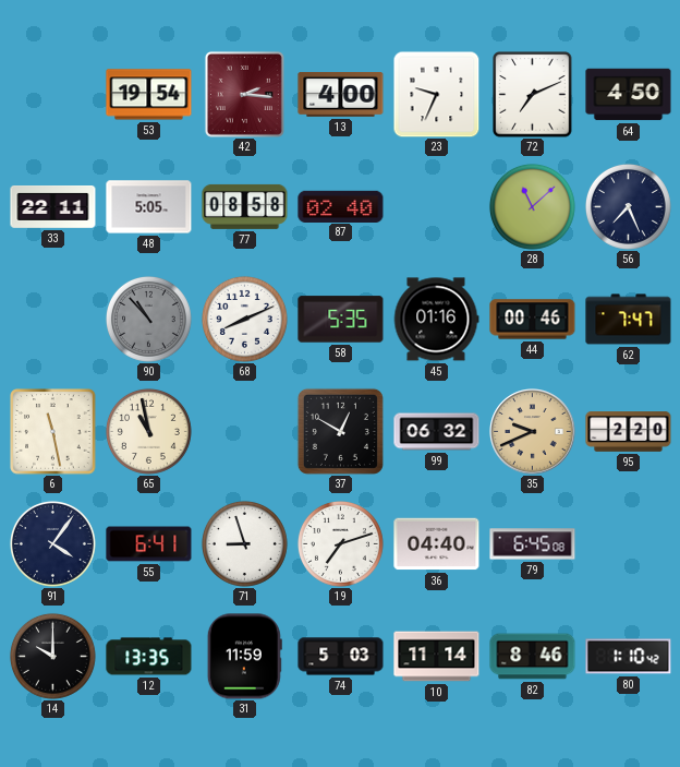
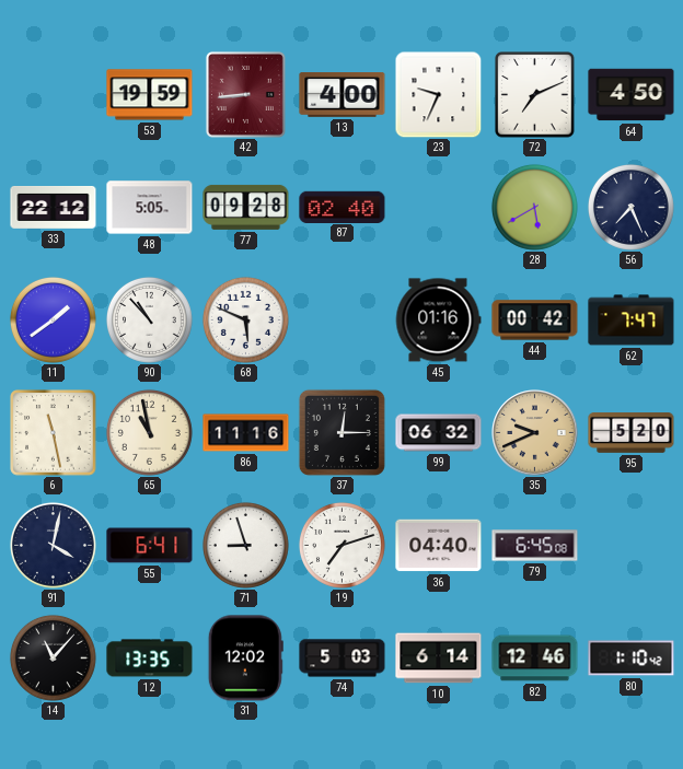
53: 19:54 -> 19:59
42: 2:16 -> 8:44
33: 22:11 -> 22:12
77: 08:58 -> 09:28
28: 11:08 -> 5:40
11: none -> 1:39
90 dial: grey -> white
68: 8:11 -> 5:49
58: 5:35 -> none
44: 00:46 -> 00:42
86: none -> 11:16
37: 12:50 -> 12:15
95: 2:20 -> 5:20
91: 4:06 -> 4:02
14: 10:00 -> 11:07
31: 11:59 -> 12:02
10: 11:14 -> 6:14
82: 8:46 -> 12:46
